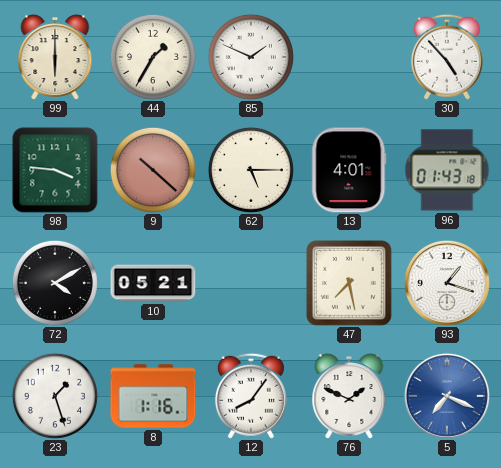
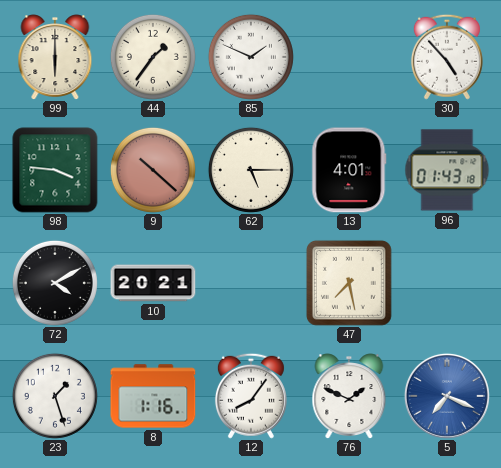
44: 1:35 -> 1:36
10: 05:21 -> 20:21
93: 1:18 -> none
